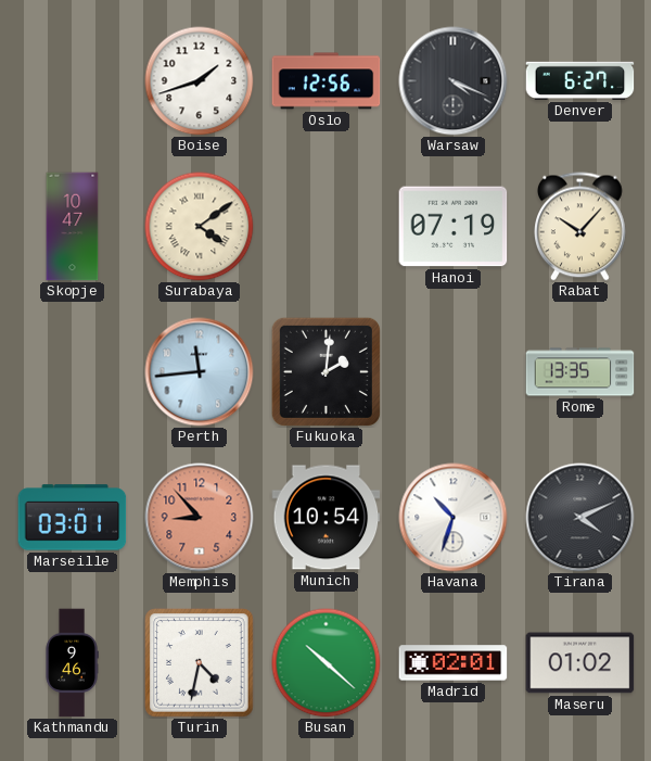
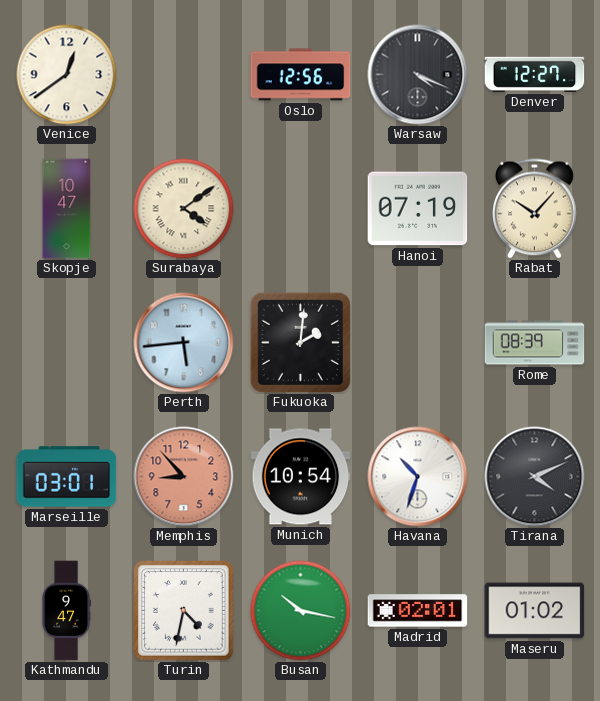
Venice: none -> 12:39
Boise: 1:42 -> none
Denver: 6:27 -> 12:27
Perth: 11:44 -> 5:44
Rome: 13:35 -> 08:39
Kathmandu: 9:46 -> 9:47
Busan: 10:22 -> 10:17
